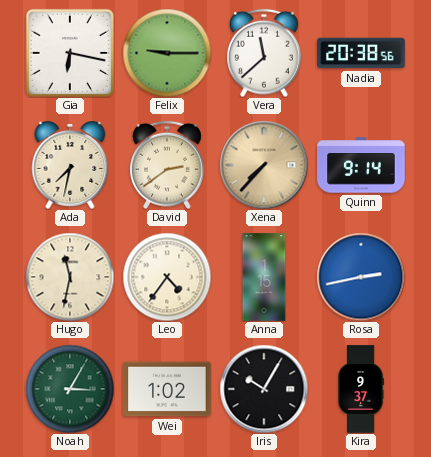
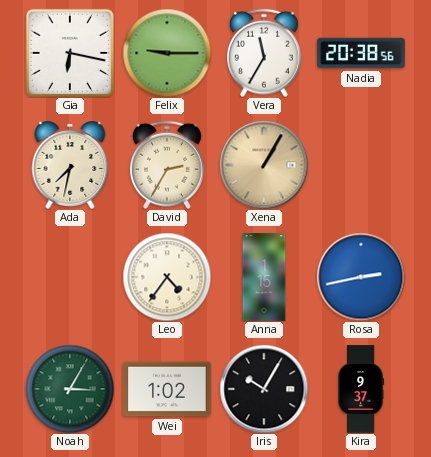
Vera: 11:38 -> 11:35
David: 2:39 -> 2:35
Xena: 7:37 -> 1:05
Quinn: 9:14 -> none
Hugo: 11:32 -> none
